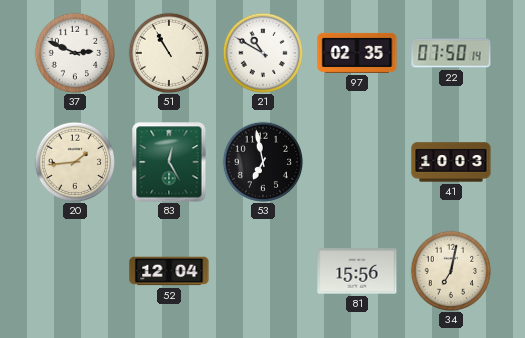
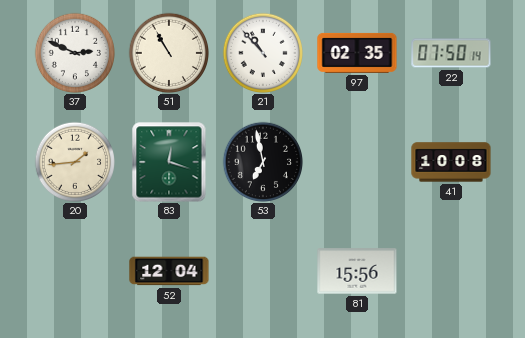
21: 10:50 -> 10:53
83: 12:25 -> 12:18
41: 10:03 -> 10:08
34: 7:02 -> none
